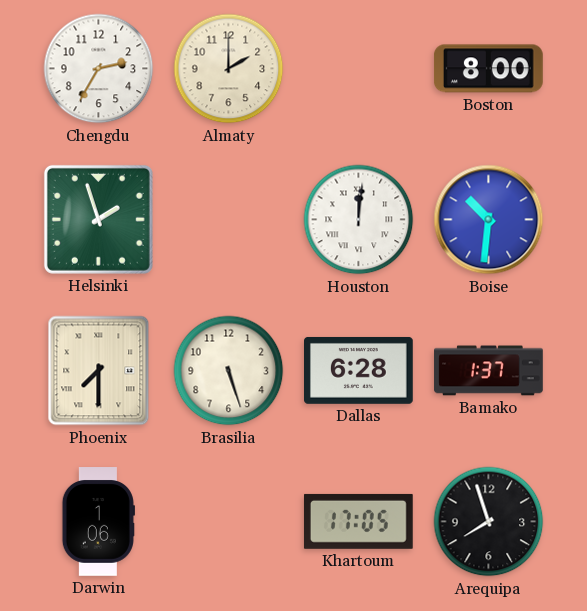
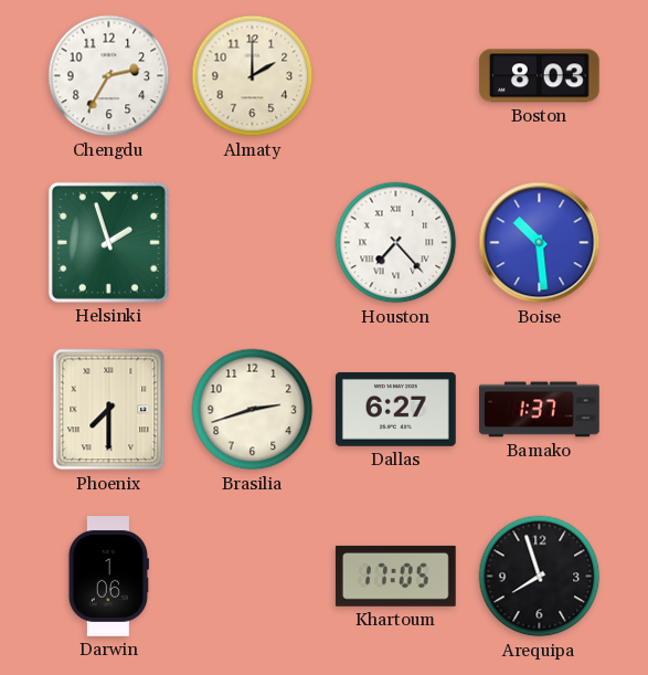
Boston: 8:00 -> 8:03
Houston: 12:01 -> 7:23
Boise: 10:31 -> 10:29
Brasilia: 5:27 -> 2:42
Dallas: 6:28 -> 6:27
